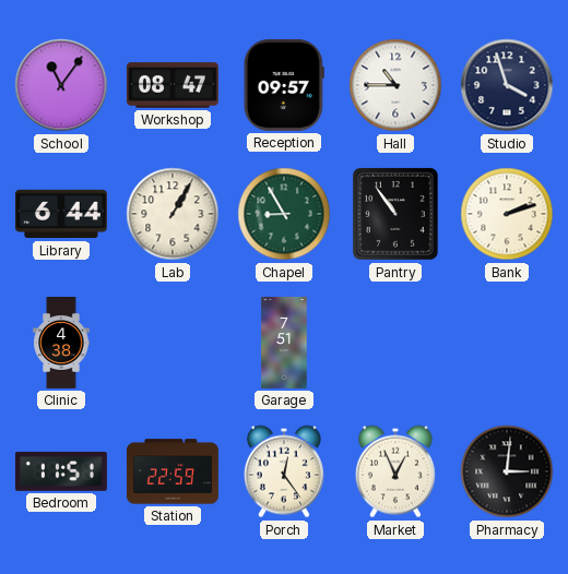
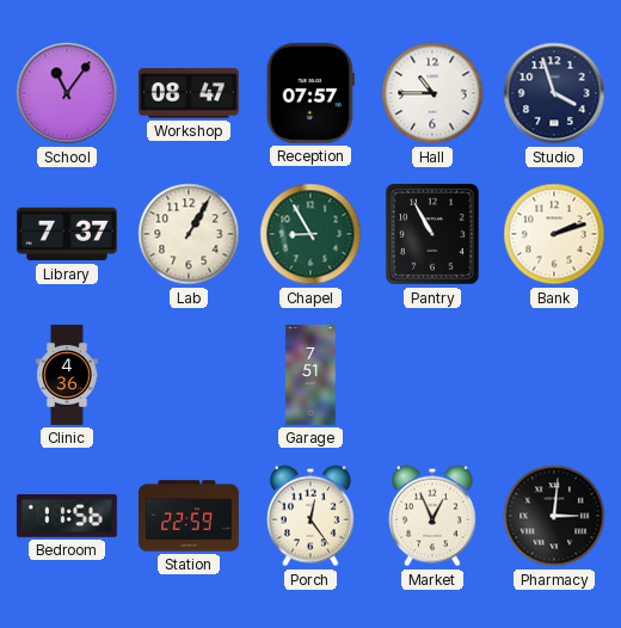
Reception: 09:57 -> 07:57
Library: 6:44 -> 7:37
Pantry: 10:54 -> 10:55
Clinic: 4:38 -> 4:36
Bedroom: 11:51 -> 11:56
